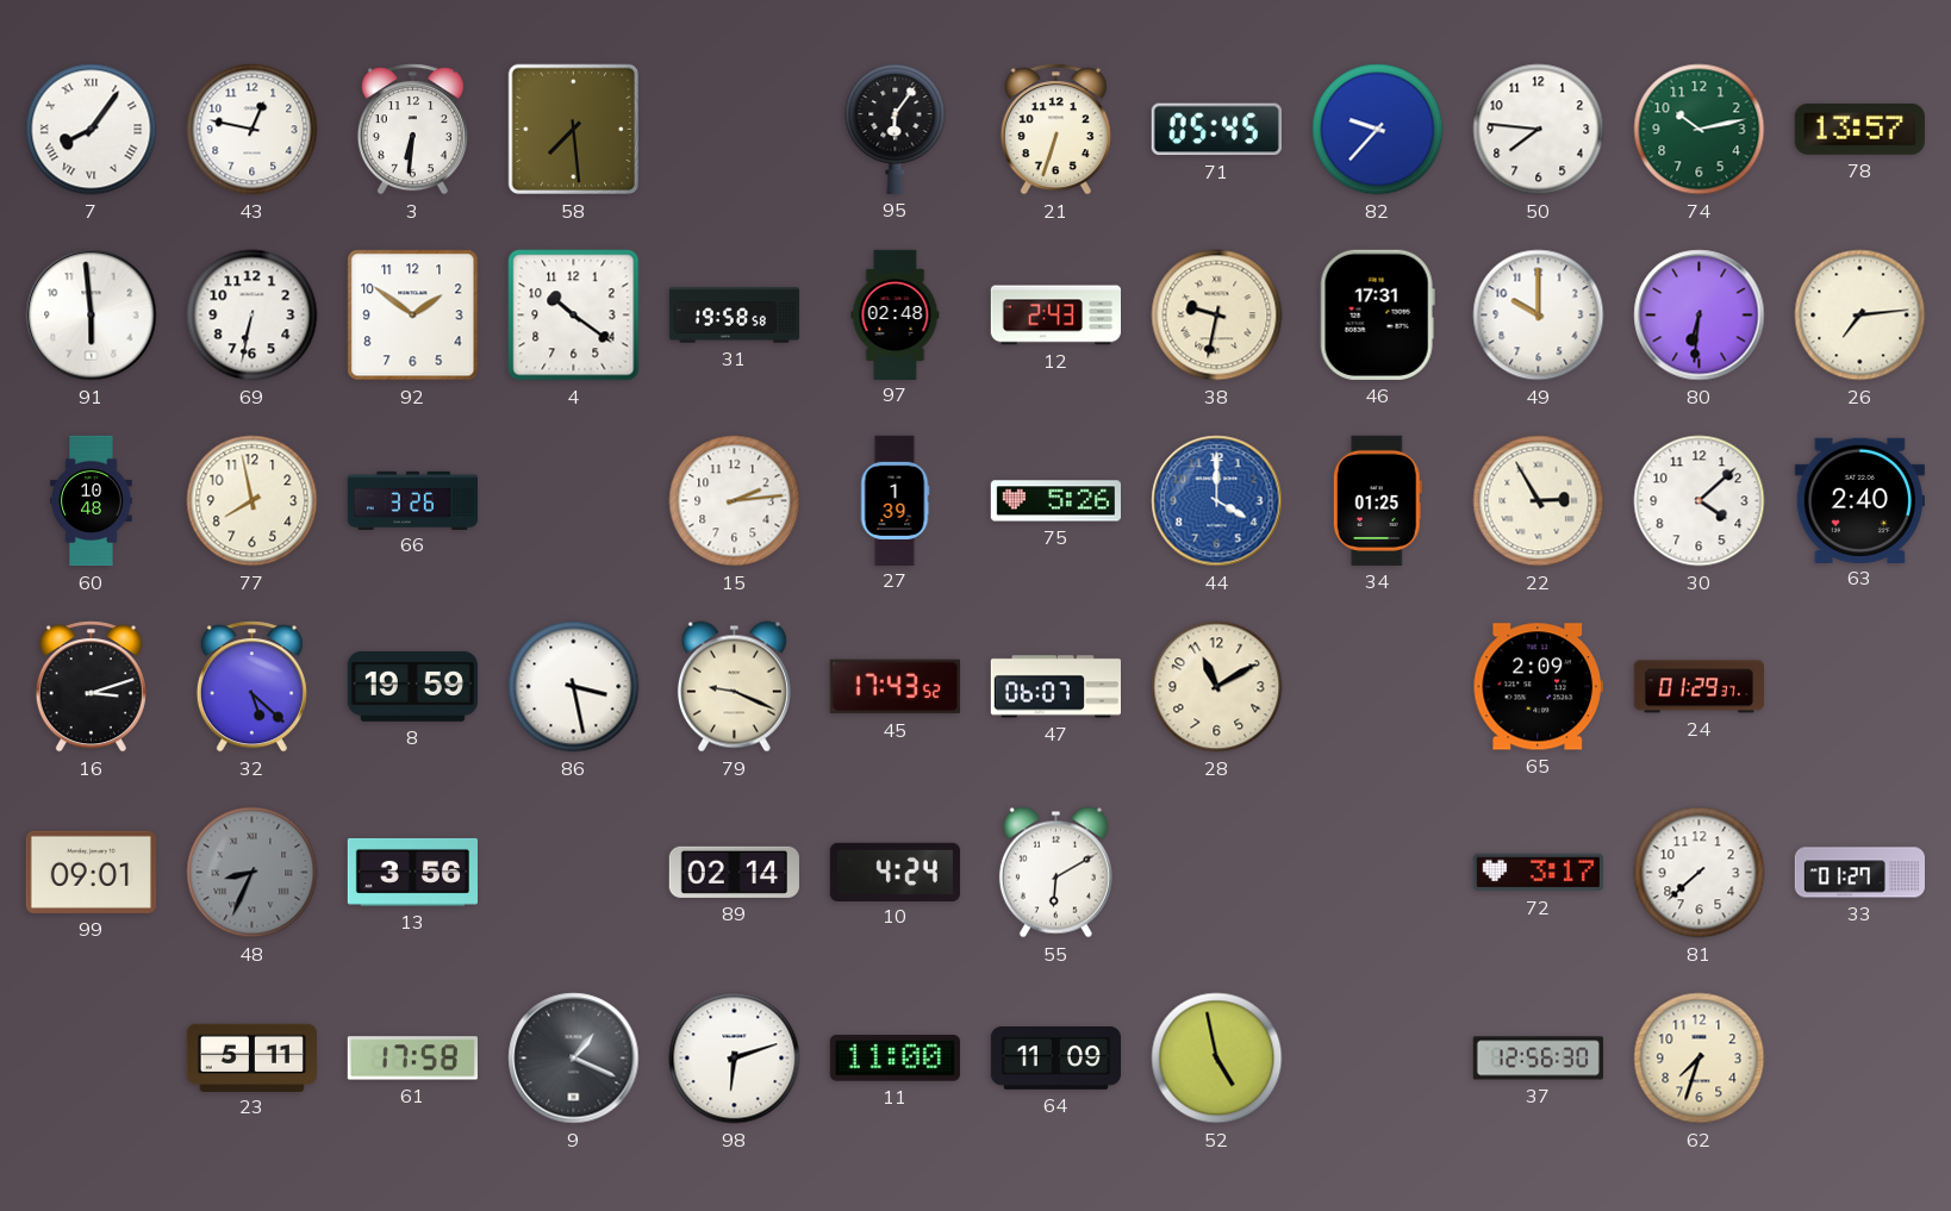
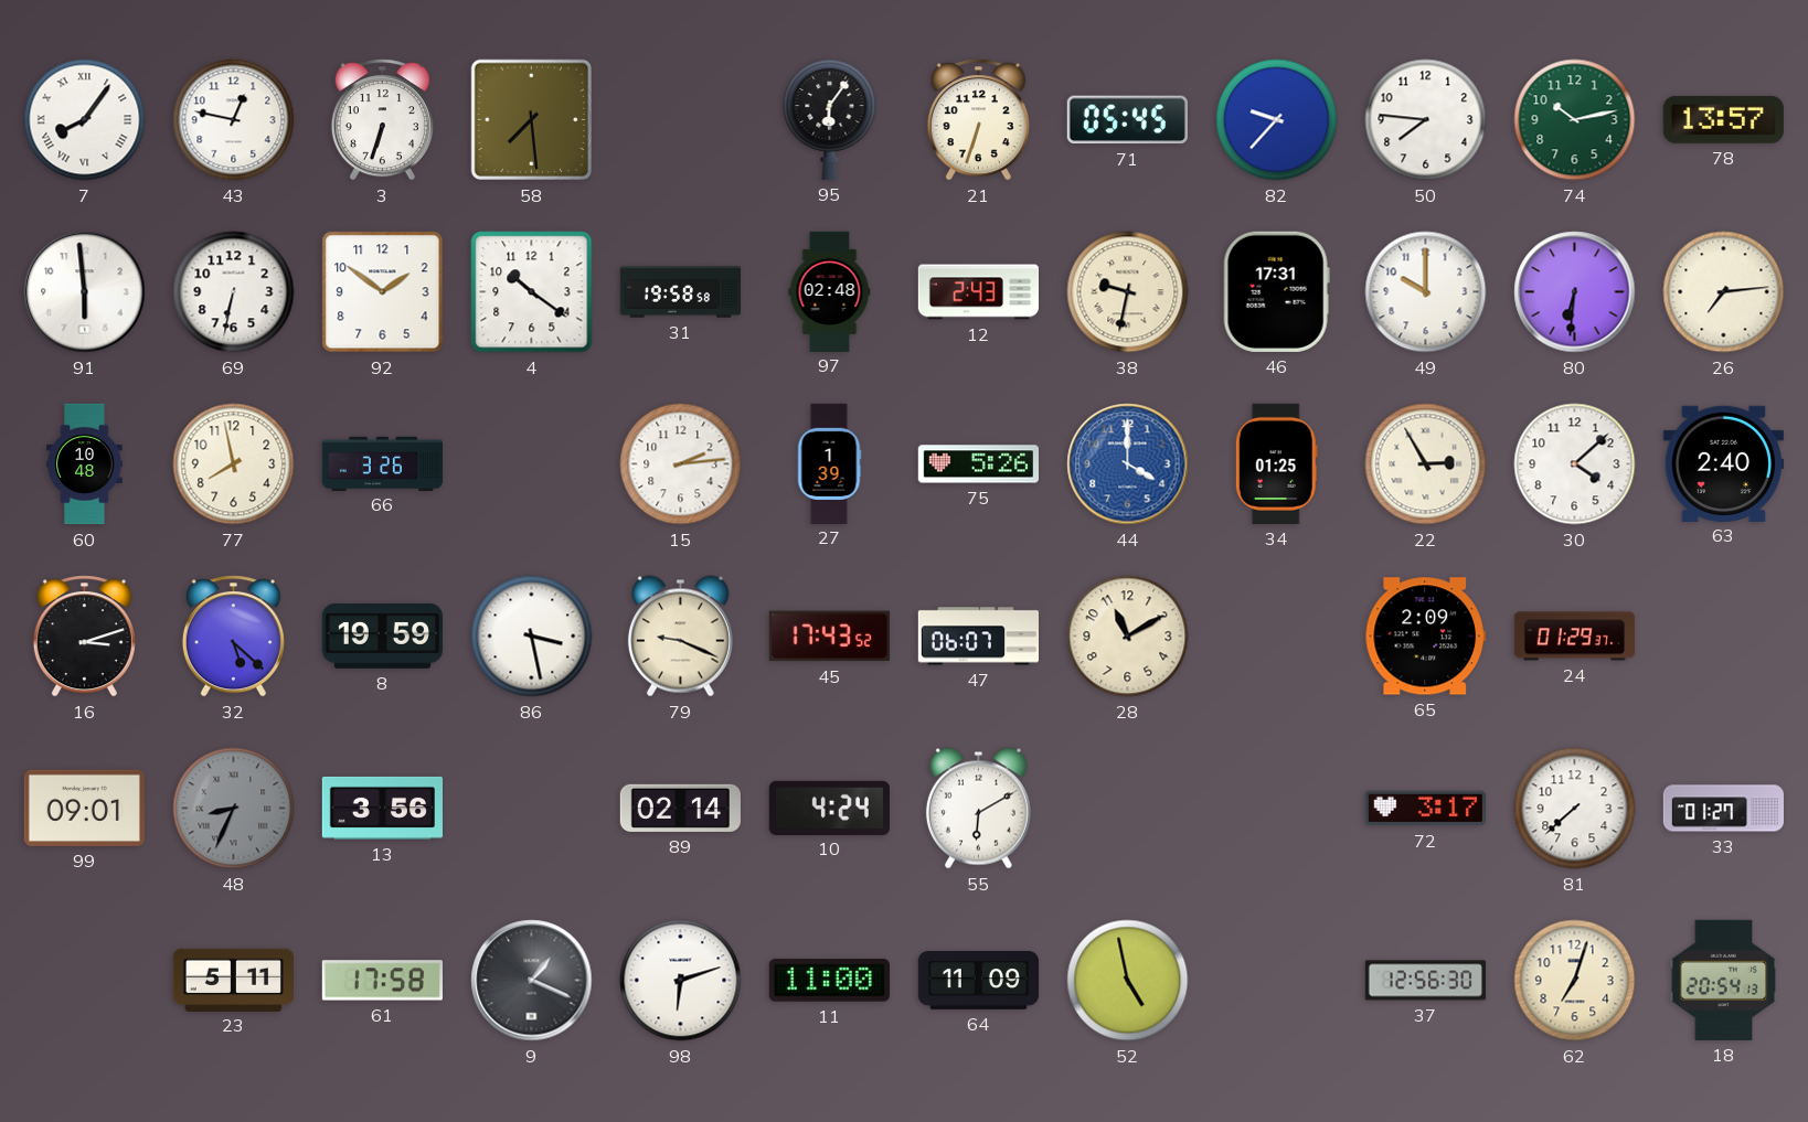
3: 6:31 -> 6:33
62: 7:33 -> 7:03
18: none -> 20:54
